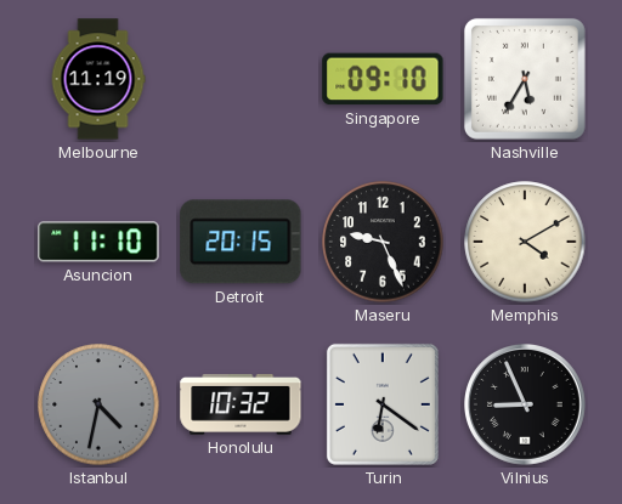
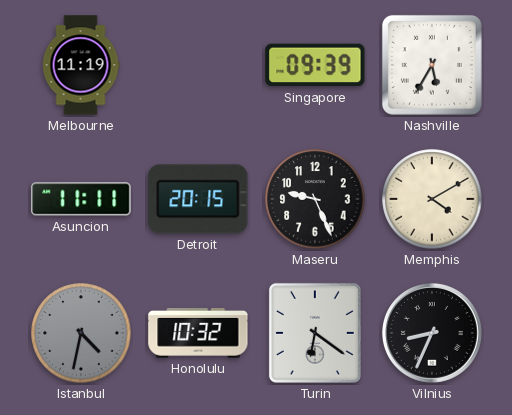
Singapore: 09:10 -> 09:39
Asuncion: 11:10 -> 11:11
Vilnius: 8:56 -> 8:34
